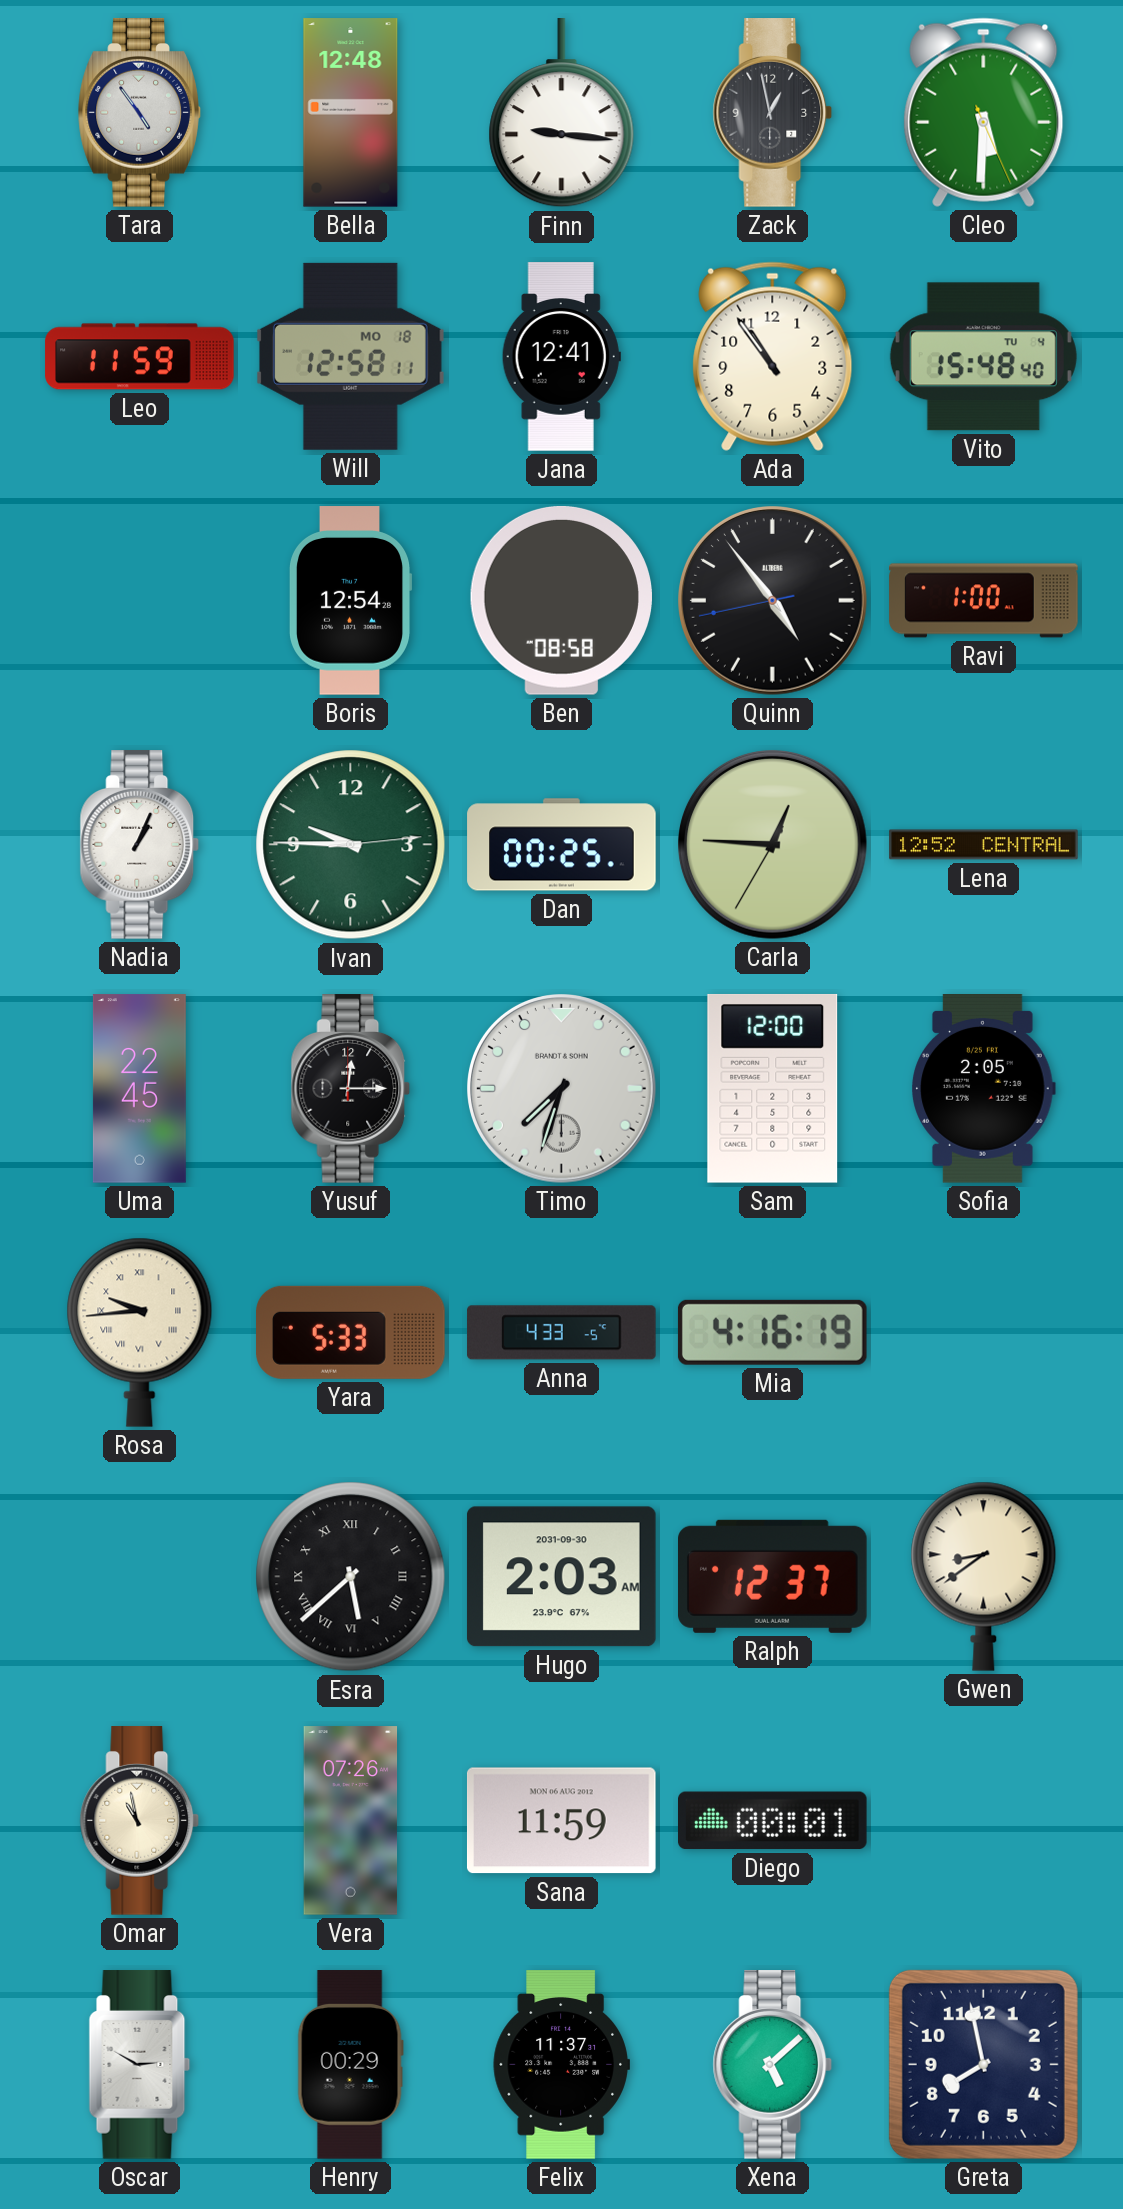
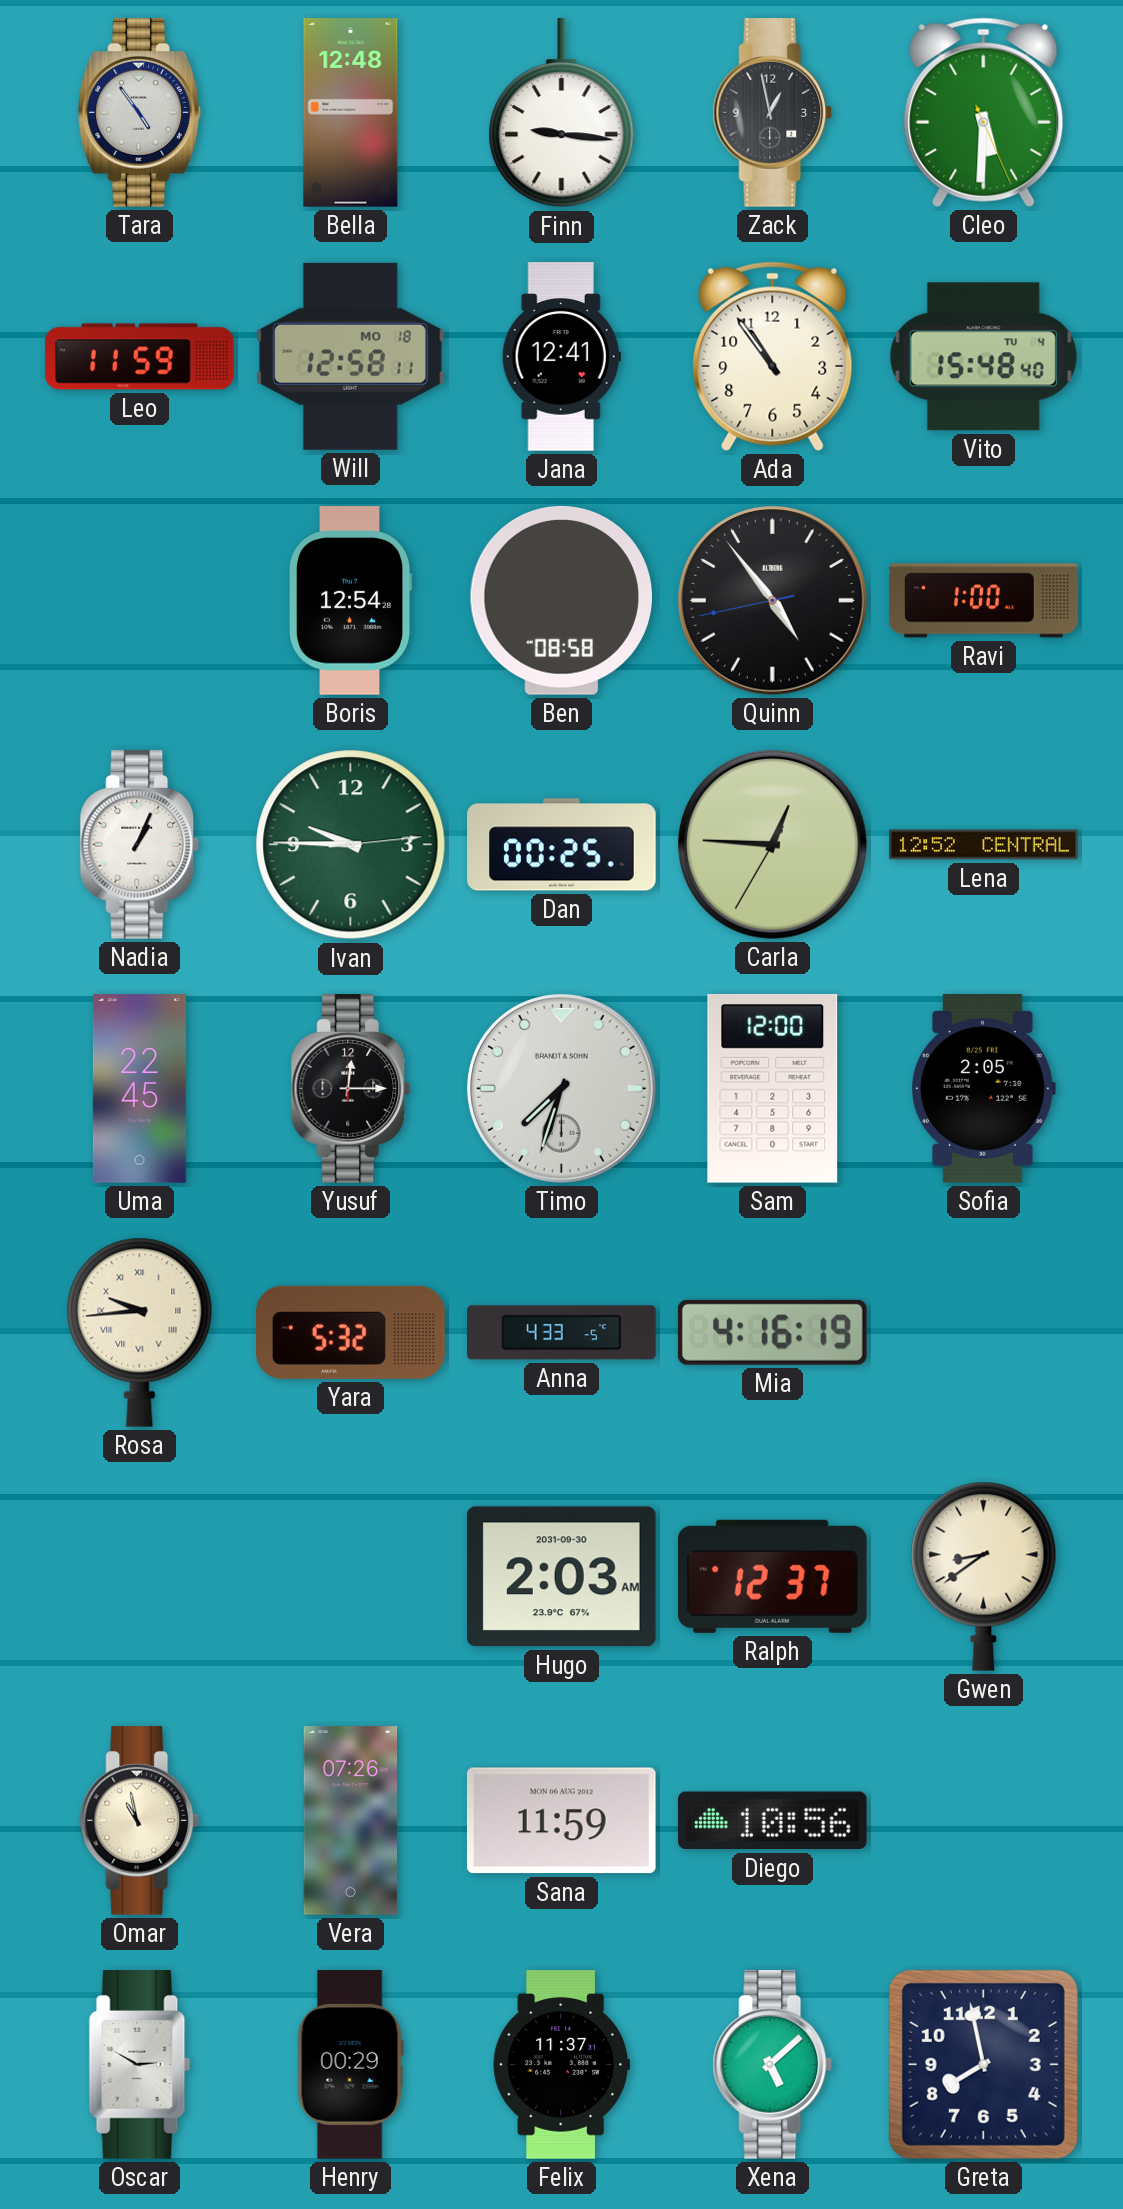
Yara: 5:33 -> 5:32
Esra: 5:38 -> none
Diego: 00:01 -> 10:56
